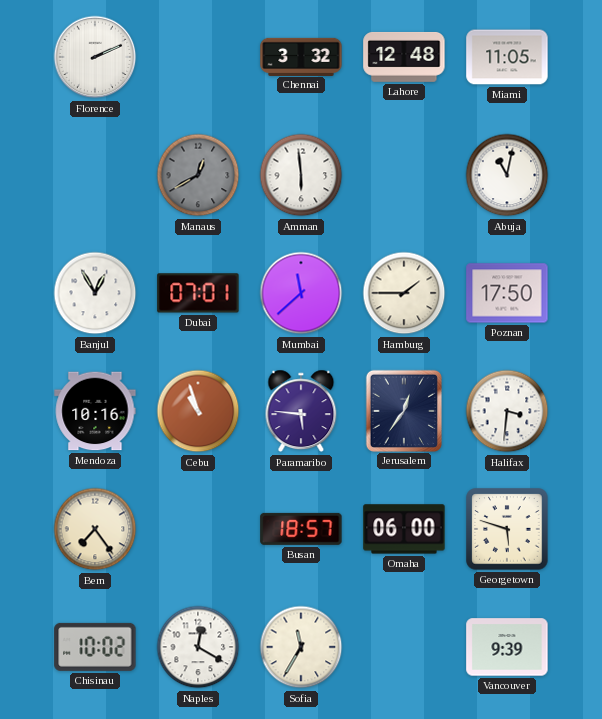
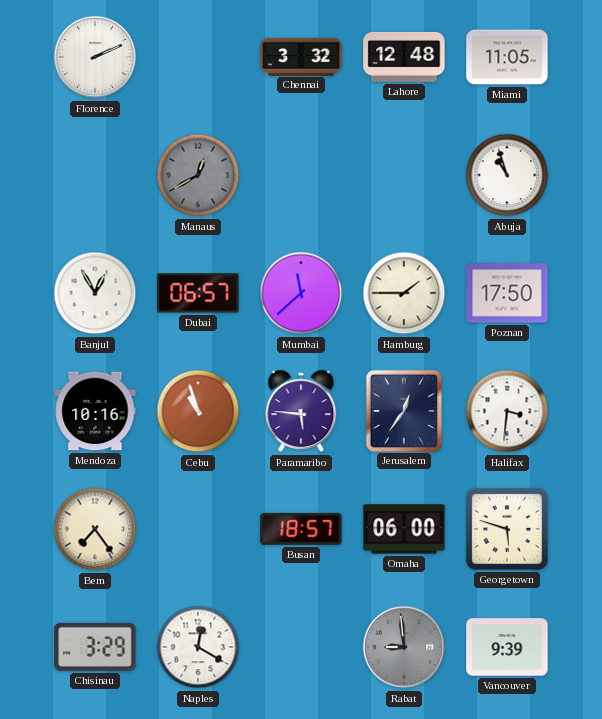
Amman: 5:59 -> none
Abuja: 11:02 -> 10:57
Dubai: 07:01 -> 06:57
Chisinau: 10:02 -> 3:29
Sofia: 11:35 -> none
Rabat: none -> 8:59
